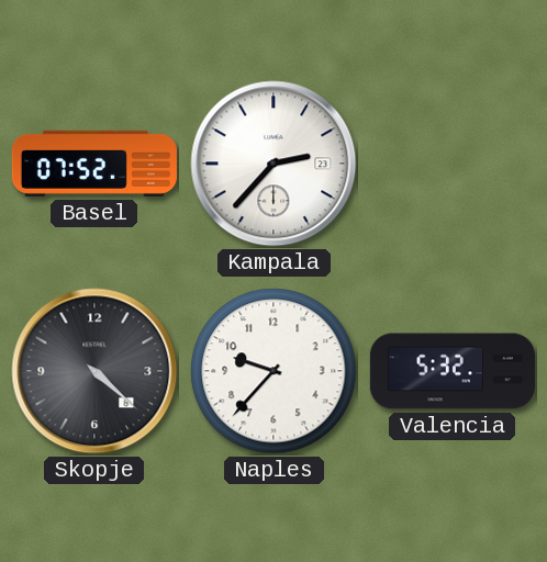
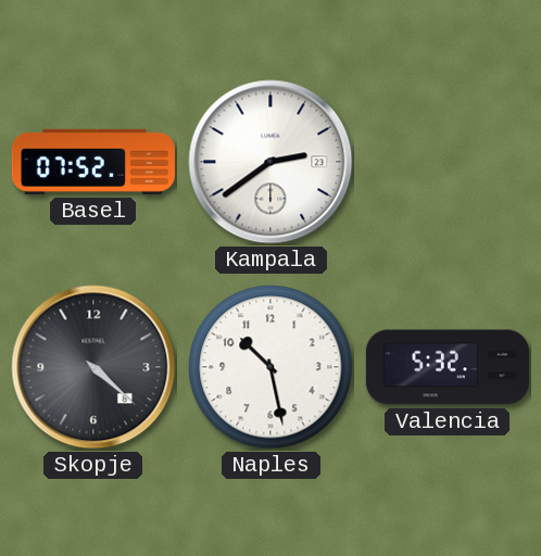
Kampala: 2:37 -> 2:39
Naples: 9:37 -> 10:28
